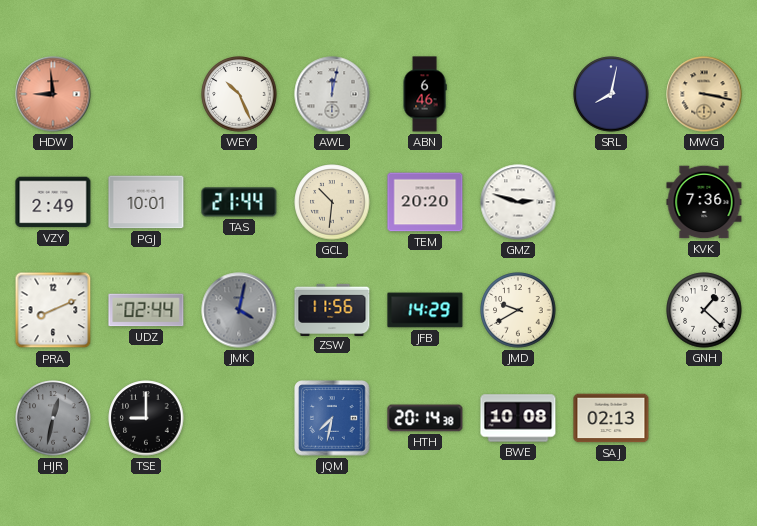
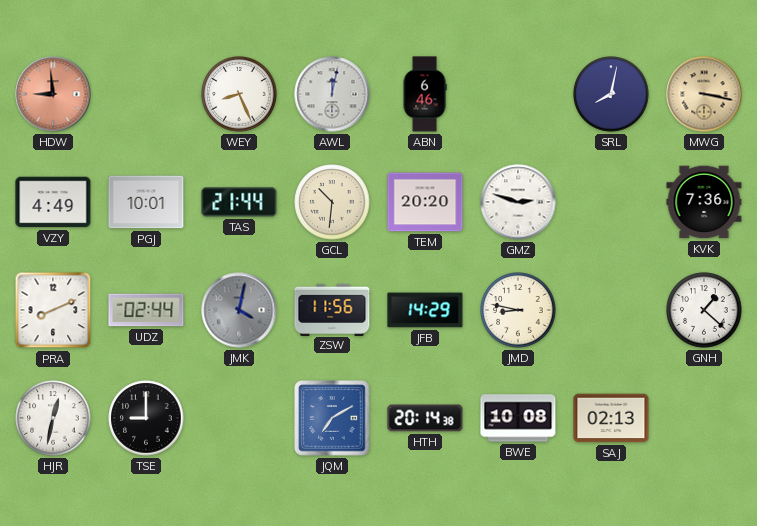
WEY: 10:26 -> 8:26
VZY: 2:49 -> 4:49
JMD: 9:40 -> 8:47
HJR dial: grey -> white
JQM: 7:32 -> 7:10
